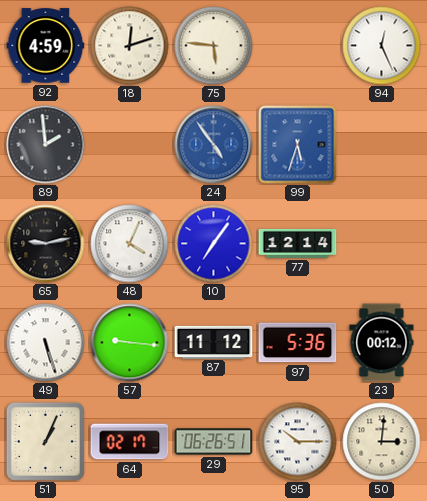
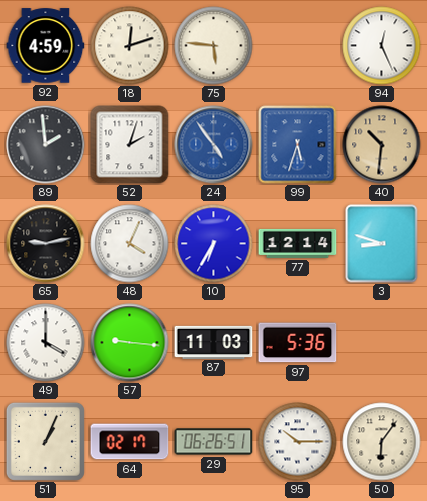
52: none -> 2:03
40: none -> 10:31
10: 7:06 -> 6:35
3: none -> 8:48
49: 5:27 -> 4:00
87: 11:12 -> 11:03
23: 00:12 -> none
50: 3:01 -> 6:06
